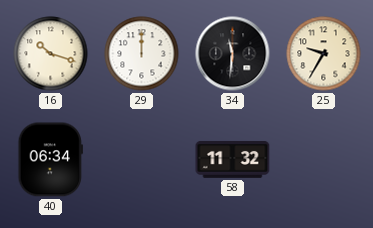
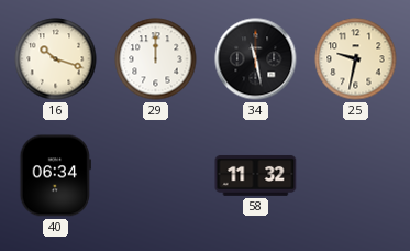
34: 11:31 -> 11:28
25: 9:35 -> 9:32
